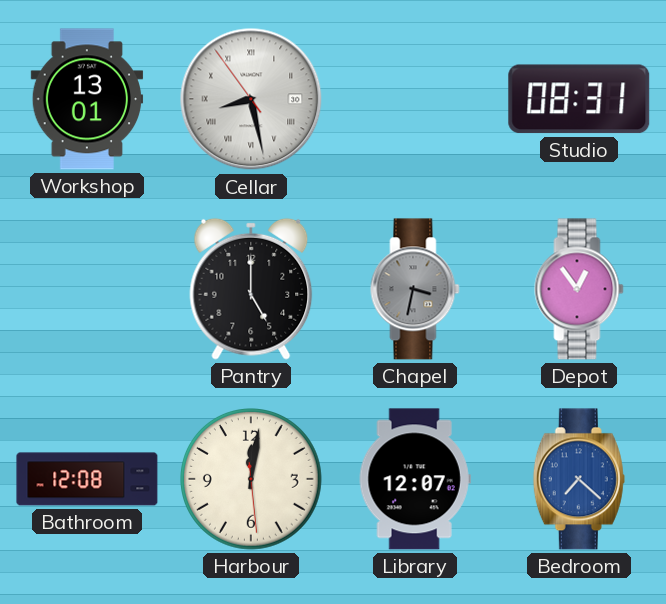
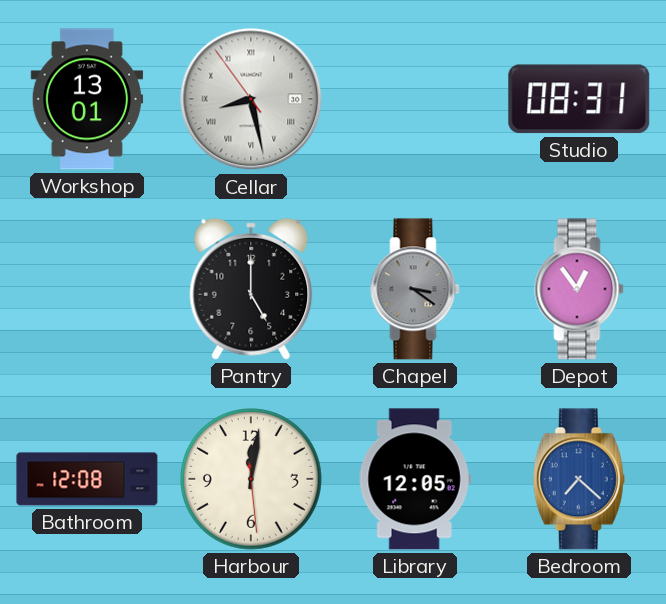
Chapel: 3:32 -> 3:21
Library: 12:07 -> 12:05
